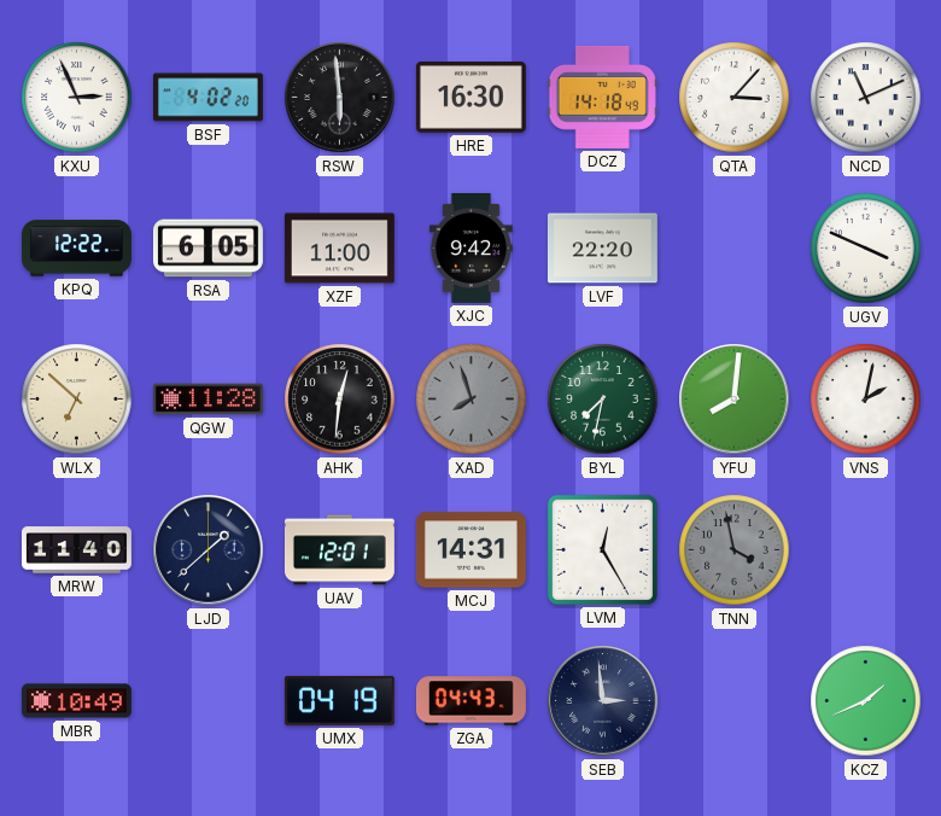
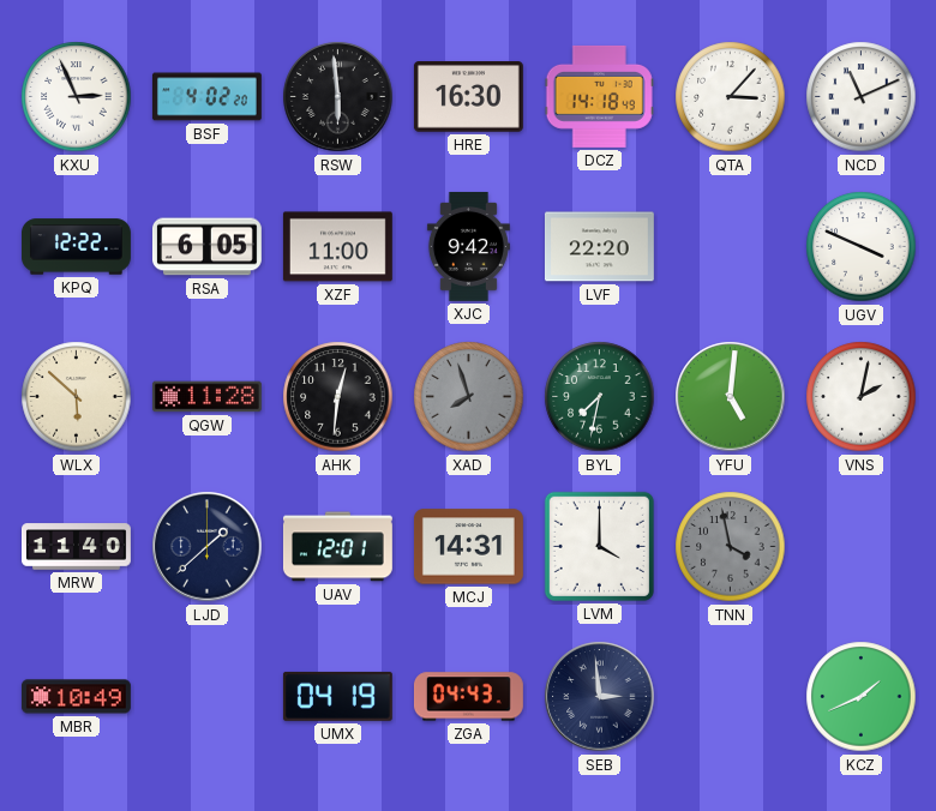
WLX: 6:52 -> 5:52
YFU: 8:01 -> 5:01
LVM: 12:25 -> 4:00
